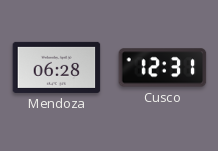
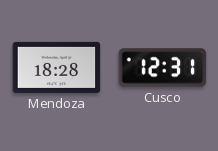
Mendoza: 06:28 -> 18:28
